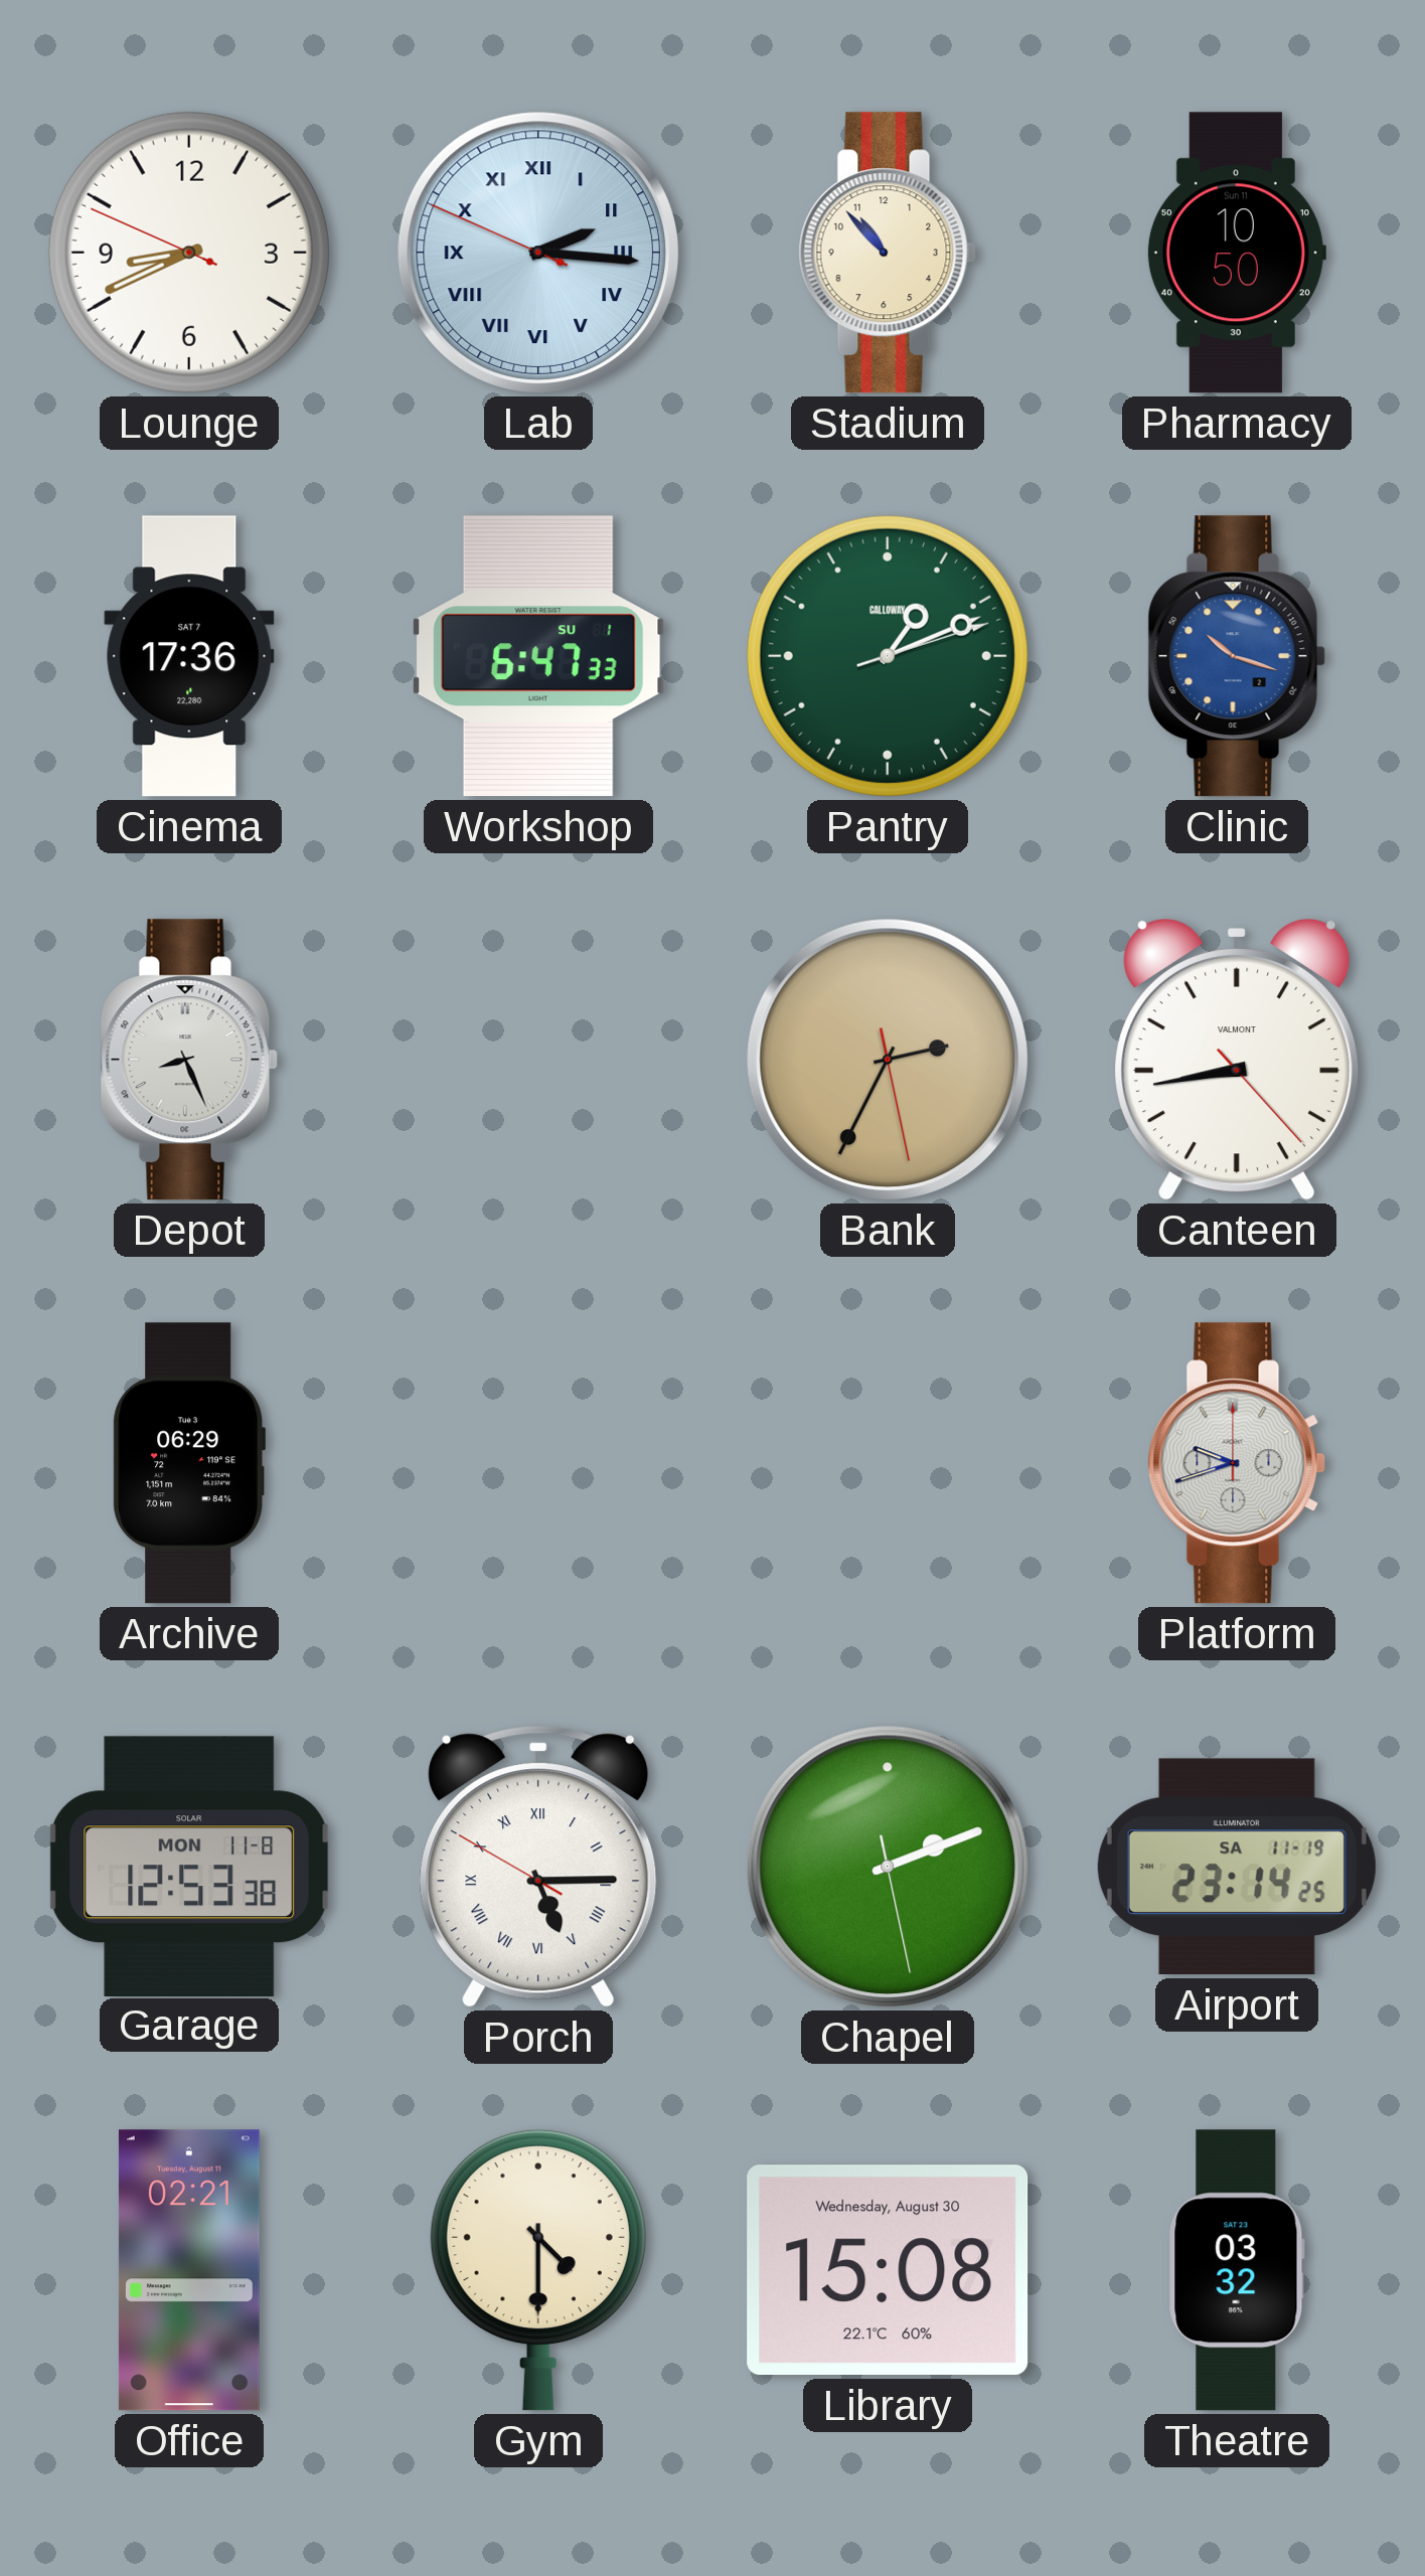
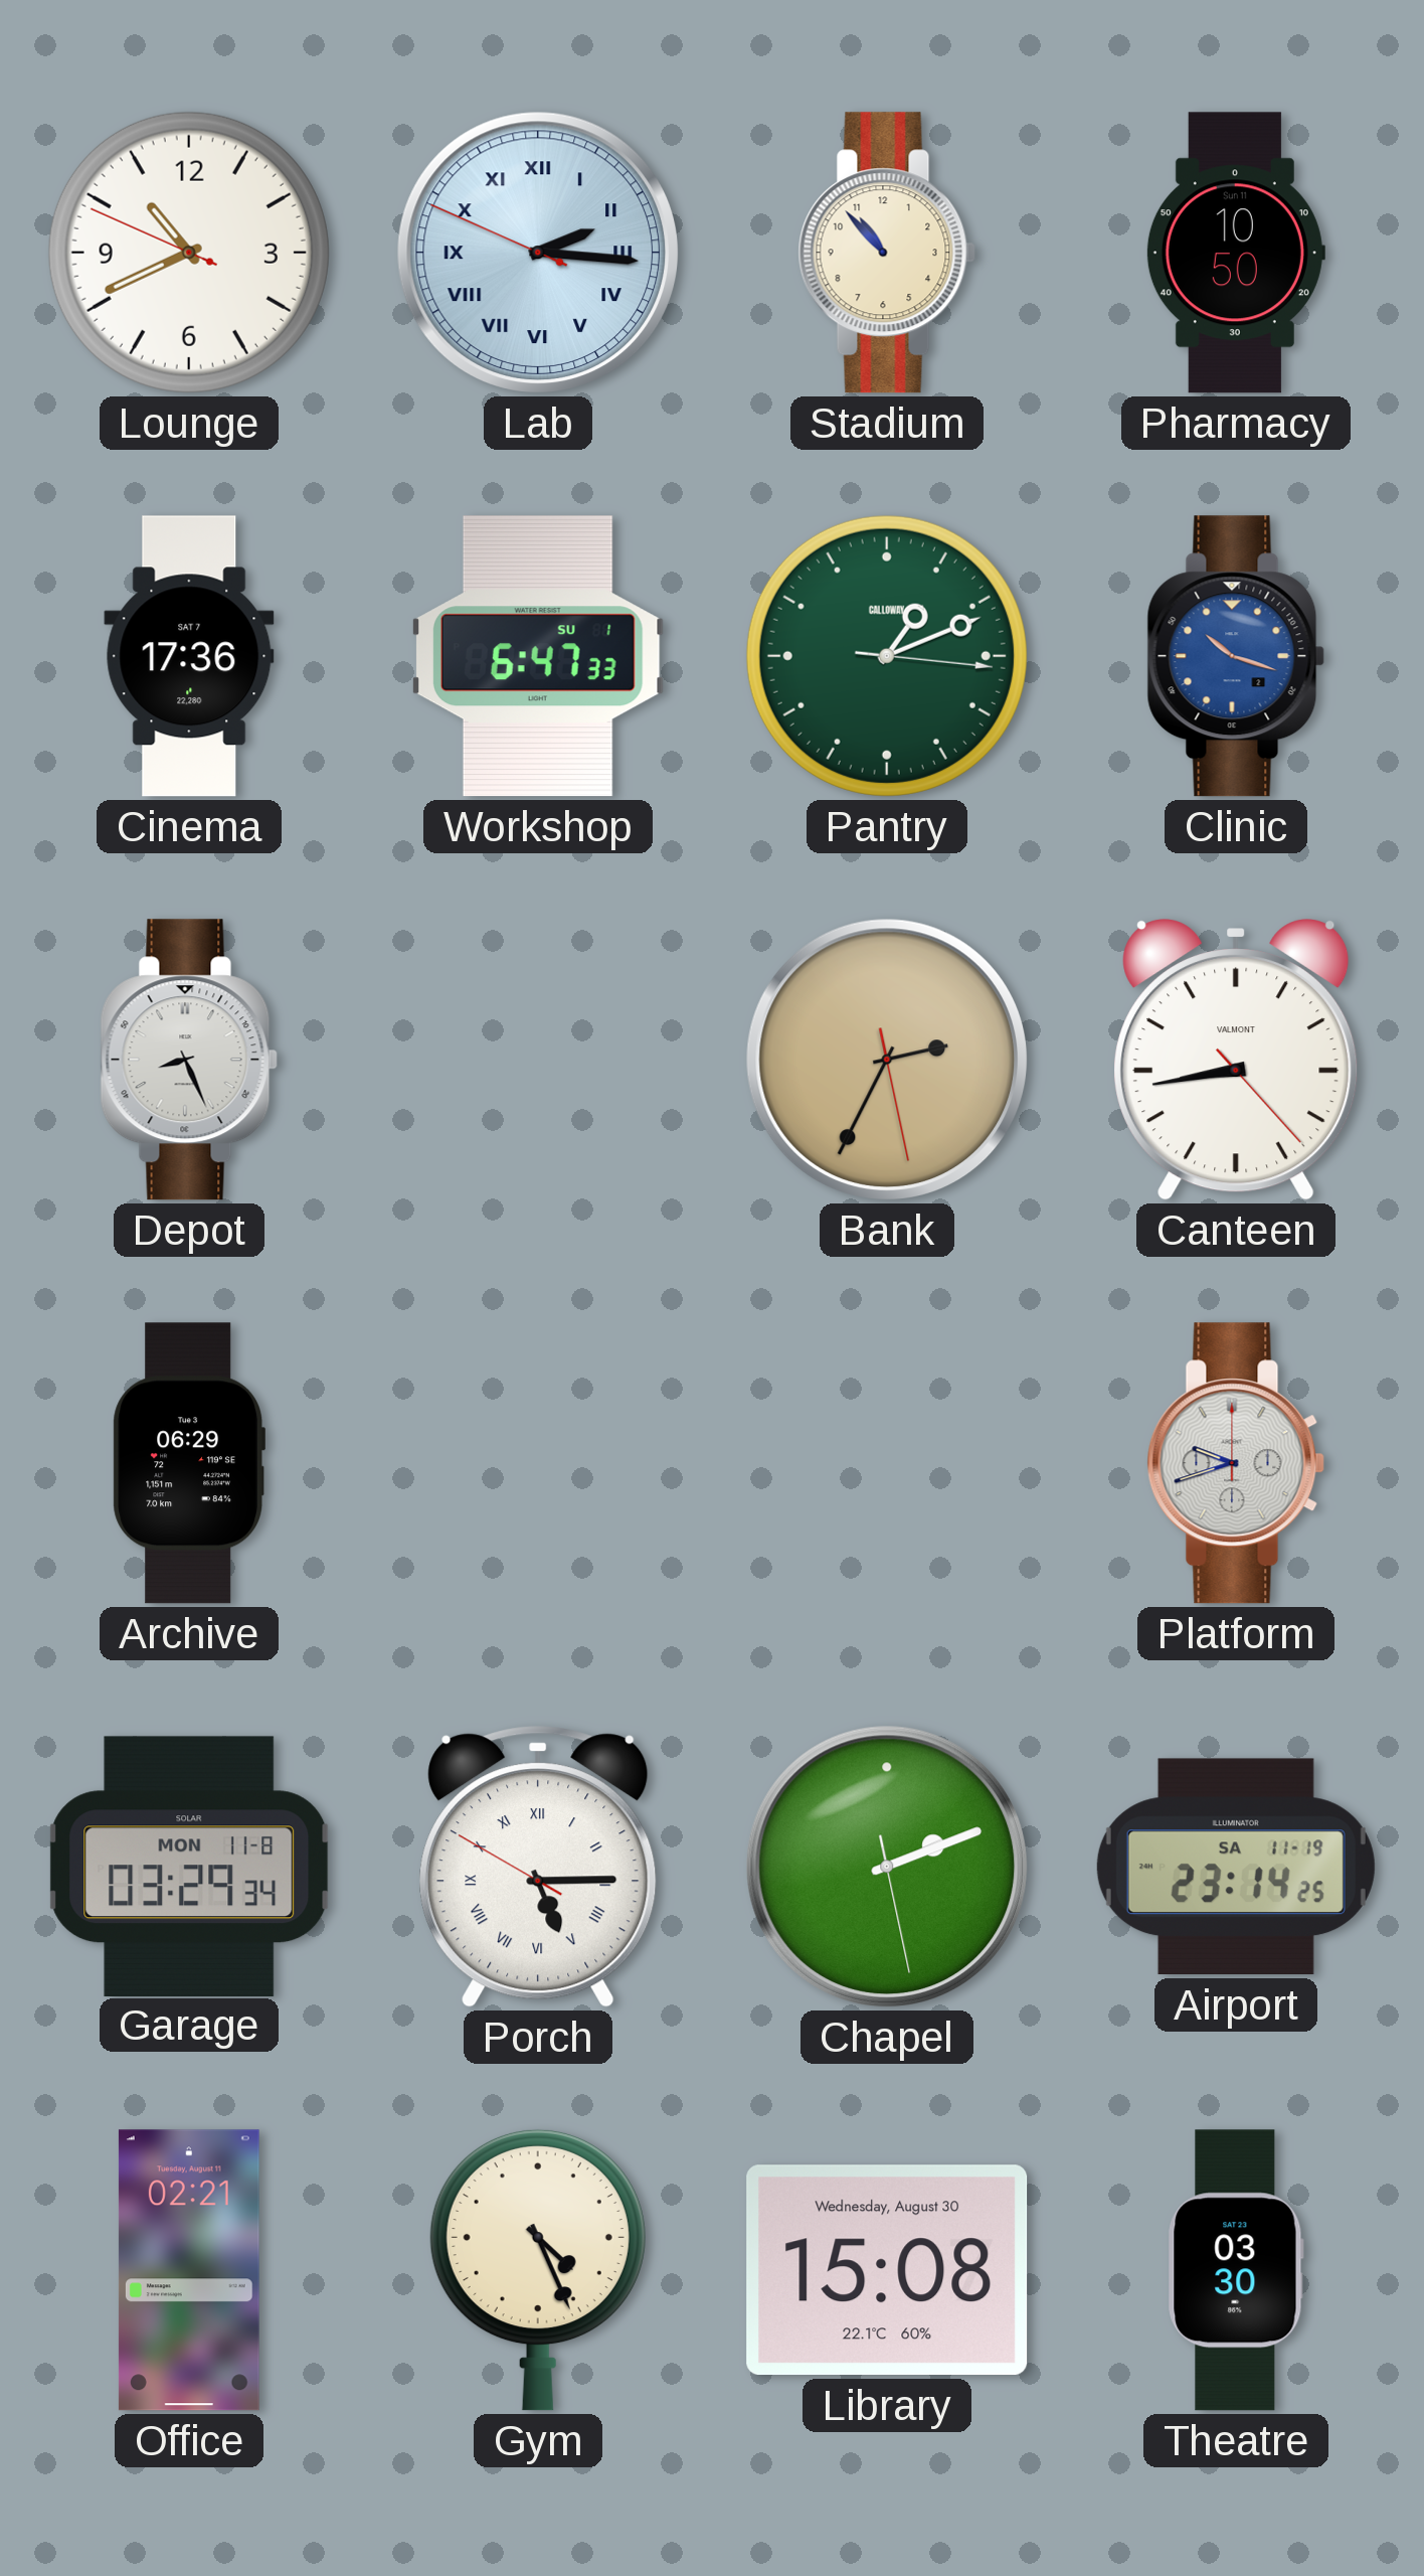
Lounge: 8:40 -> 10:40
Pantry: 1:11:12 -> 1:11:16
Garage: 12:53 -> 03:29
Gym: 4:30 -> 4:26
Theatre: 03:32 -> 03:30
